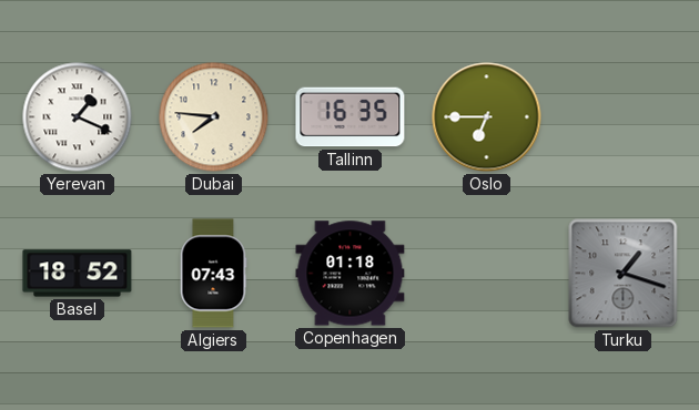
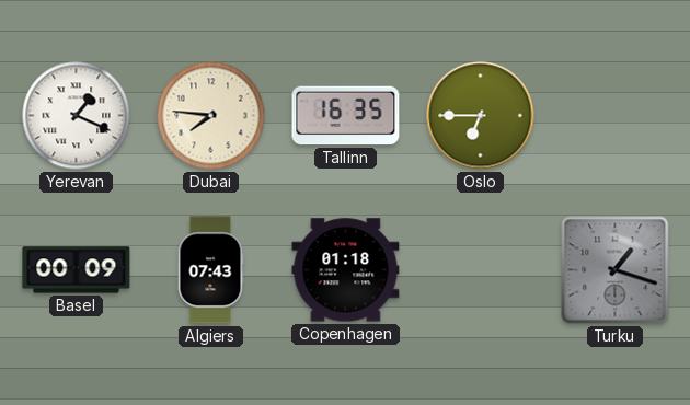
Basel: 18:52 -> 00:09
